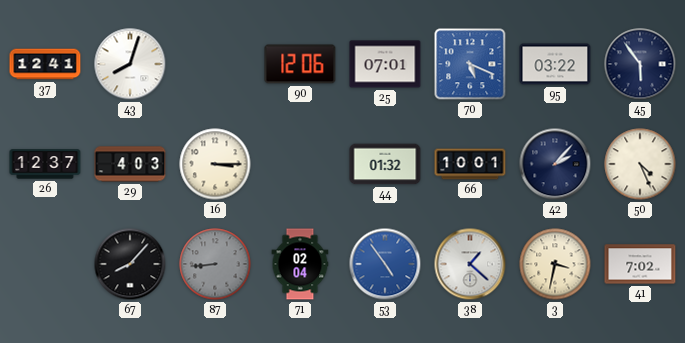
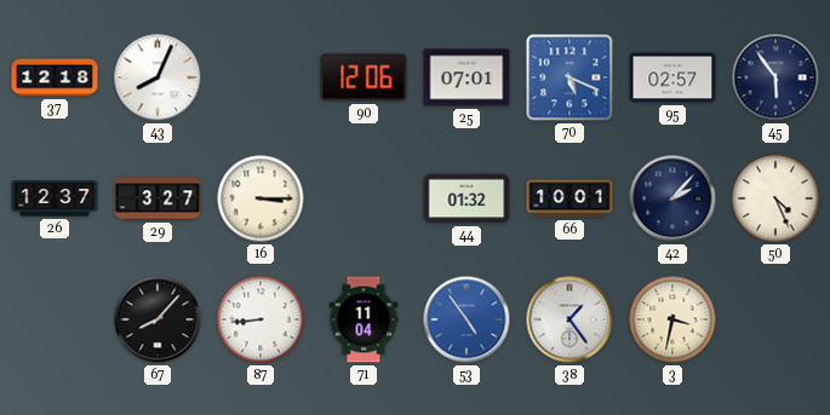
37: 12:41 -> 12:18
43: 8:03 -> 8:04
95: 03:22 -> 02:57
29: 4:03 -> 3:27
87 dial: grey -> white
71: 02:04 -> 11:04
38: 1:22 -> 1:24
41: 7:02 -> none
